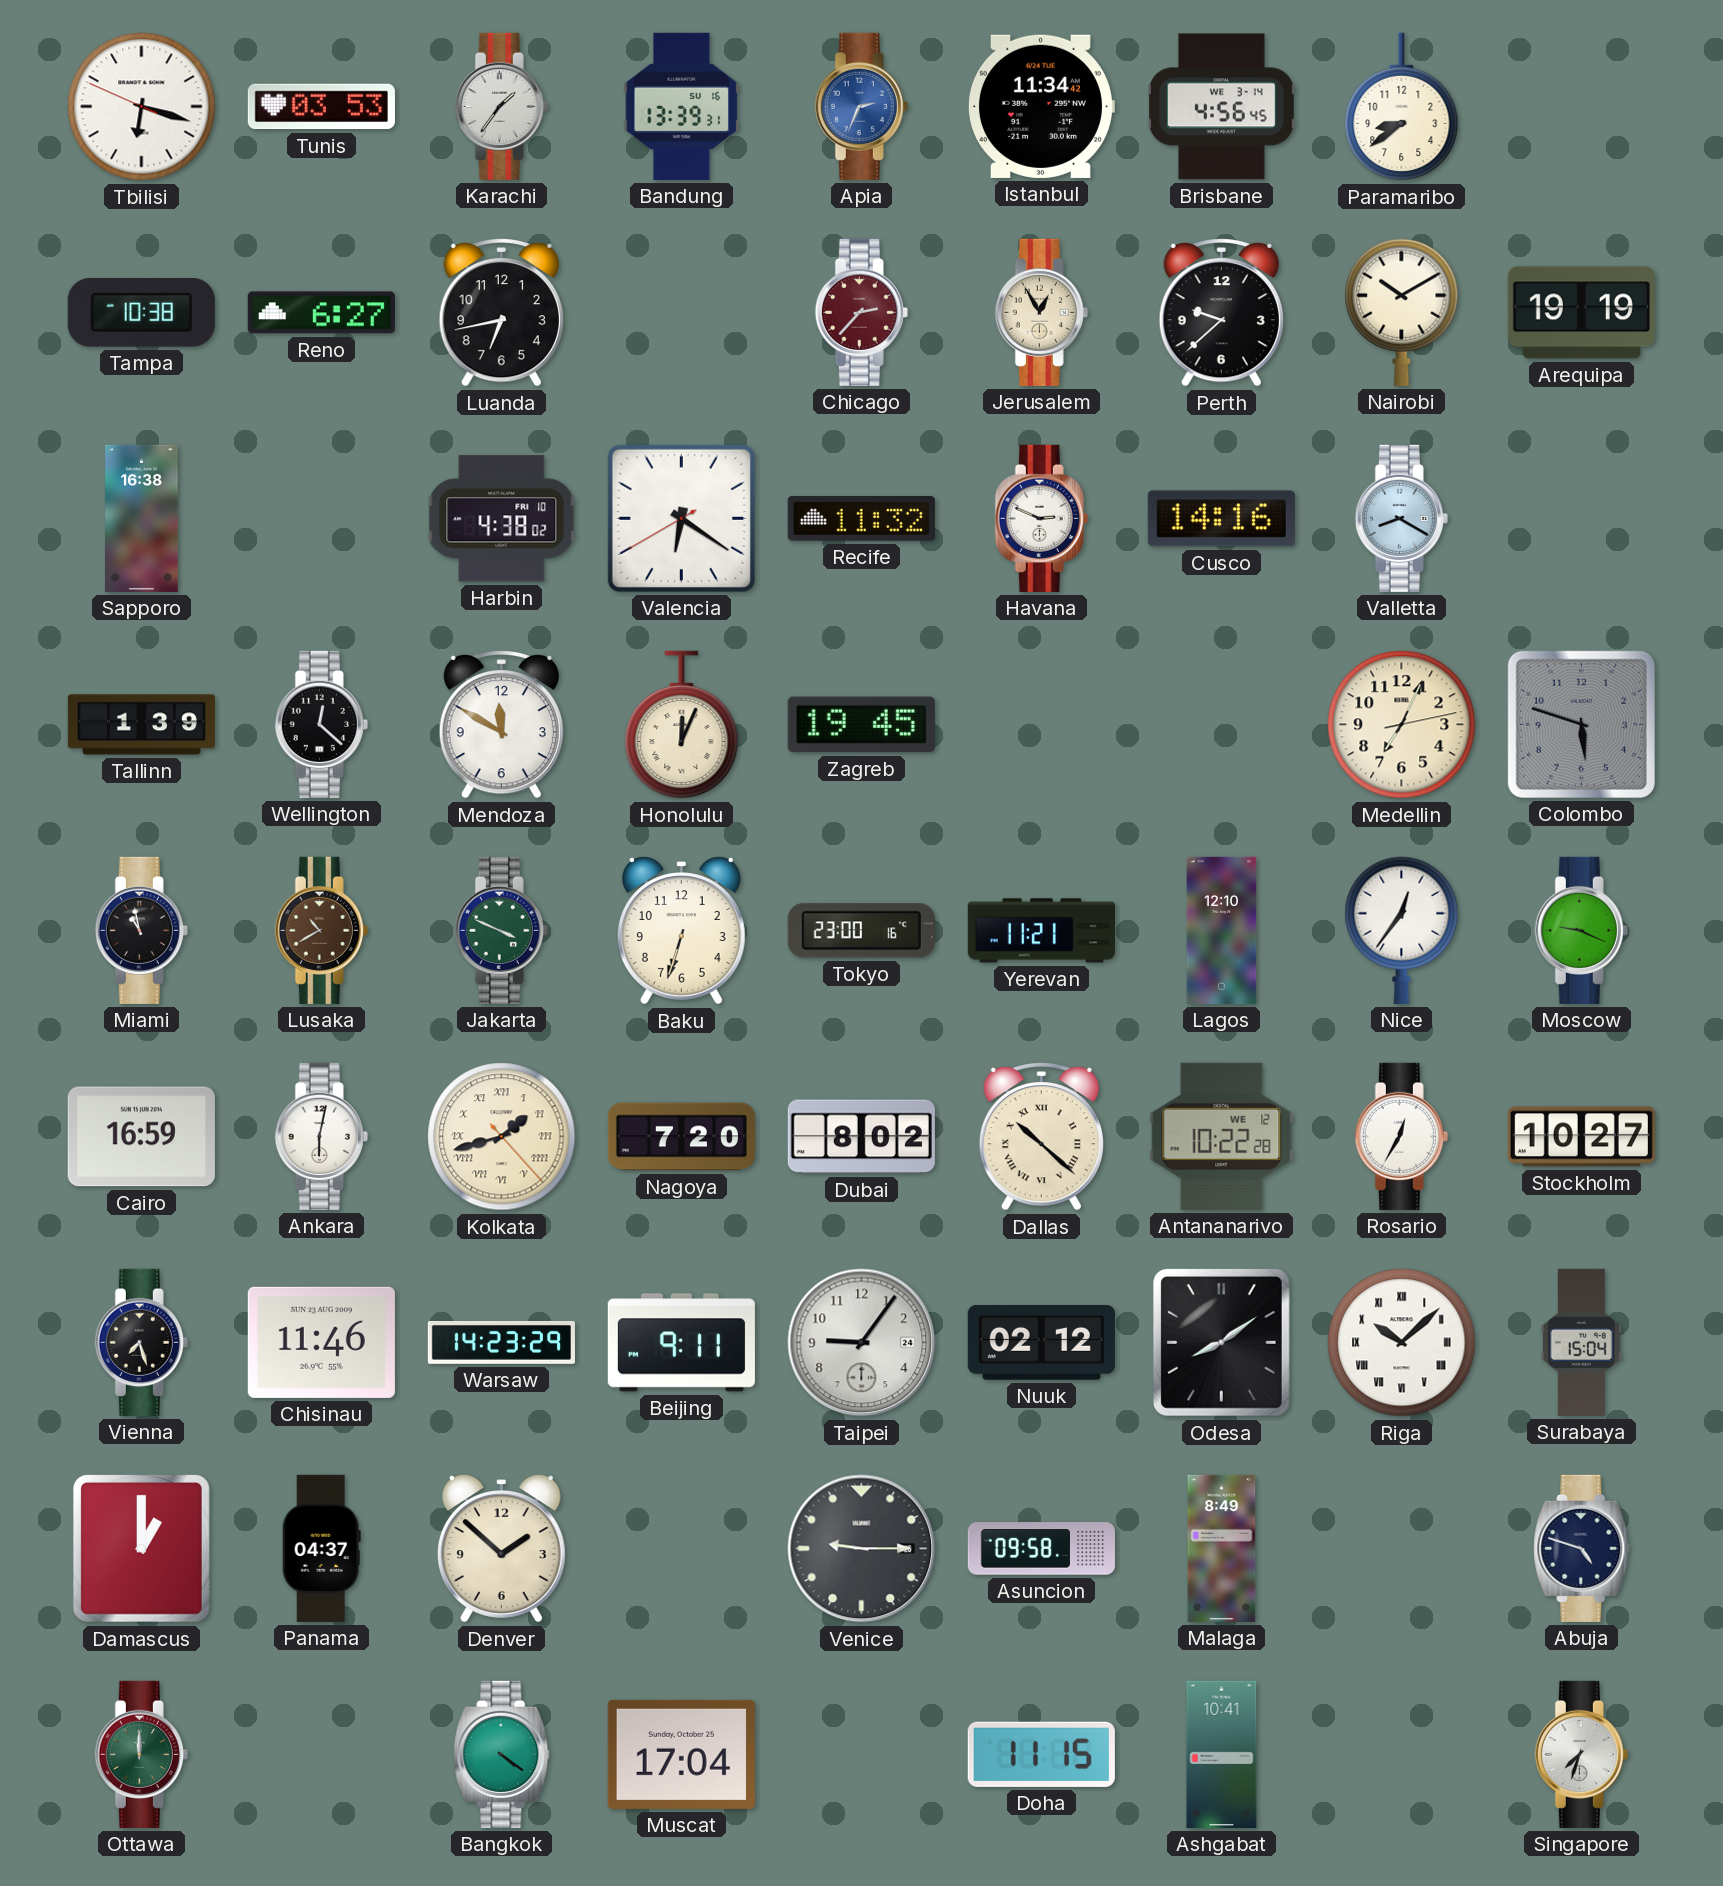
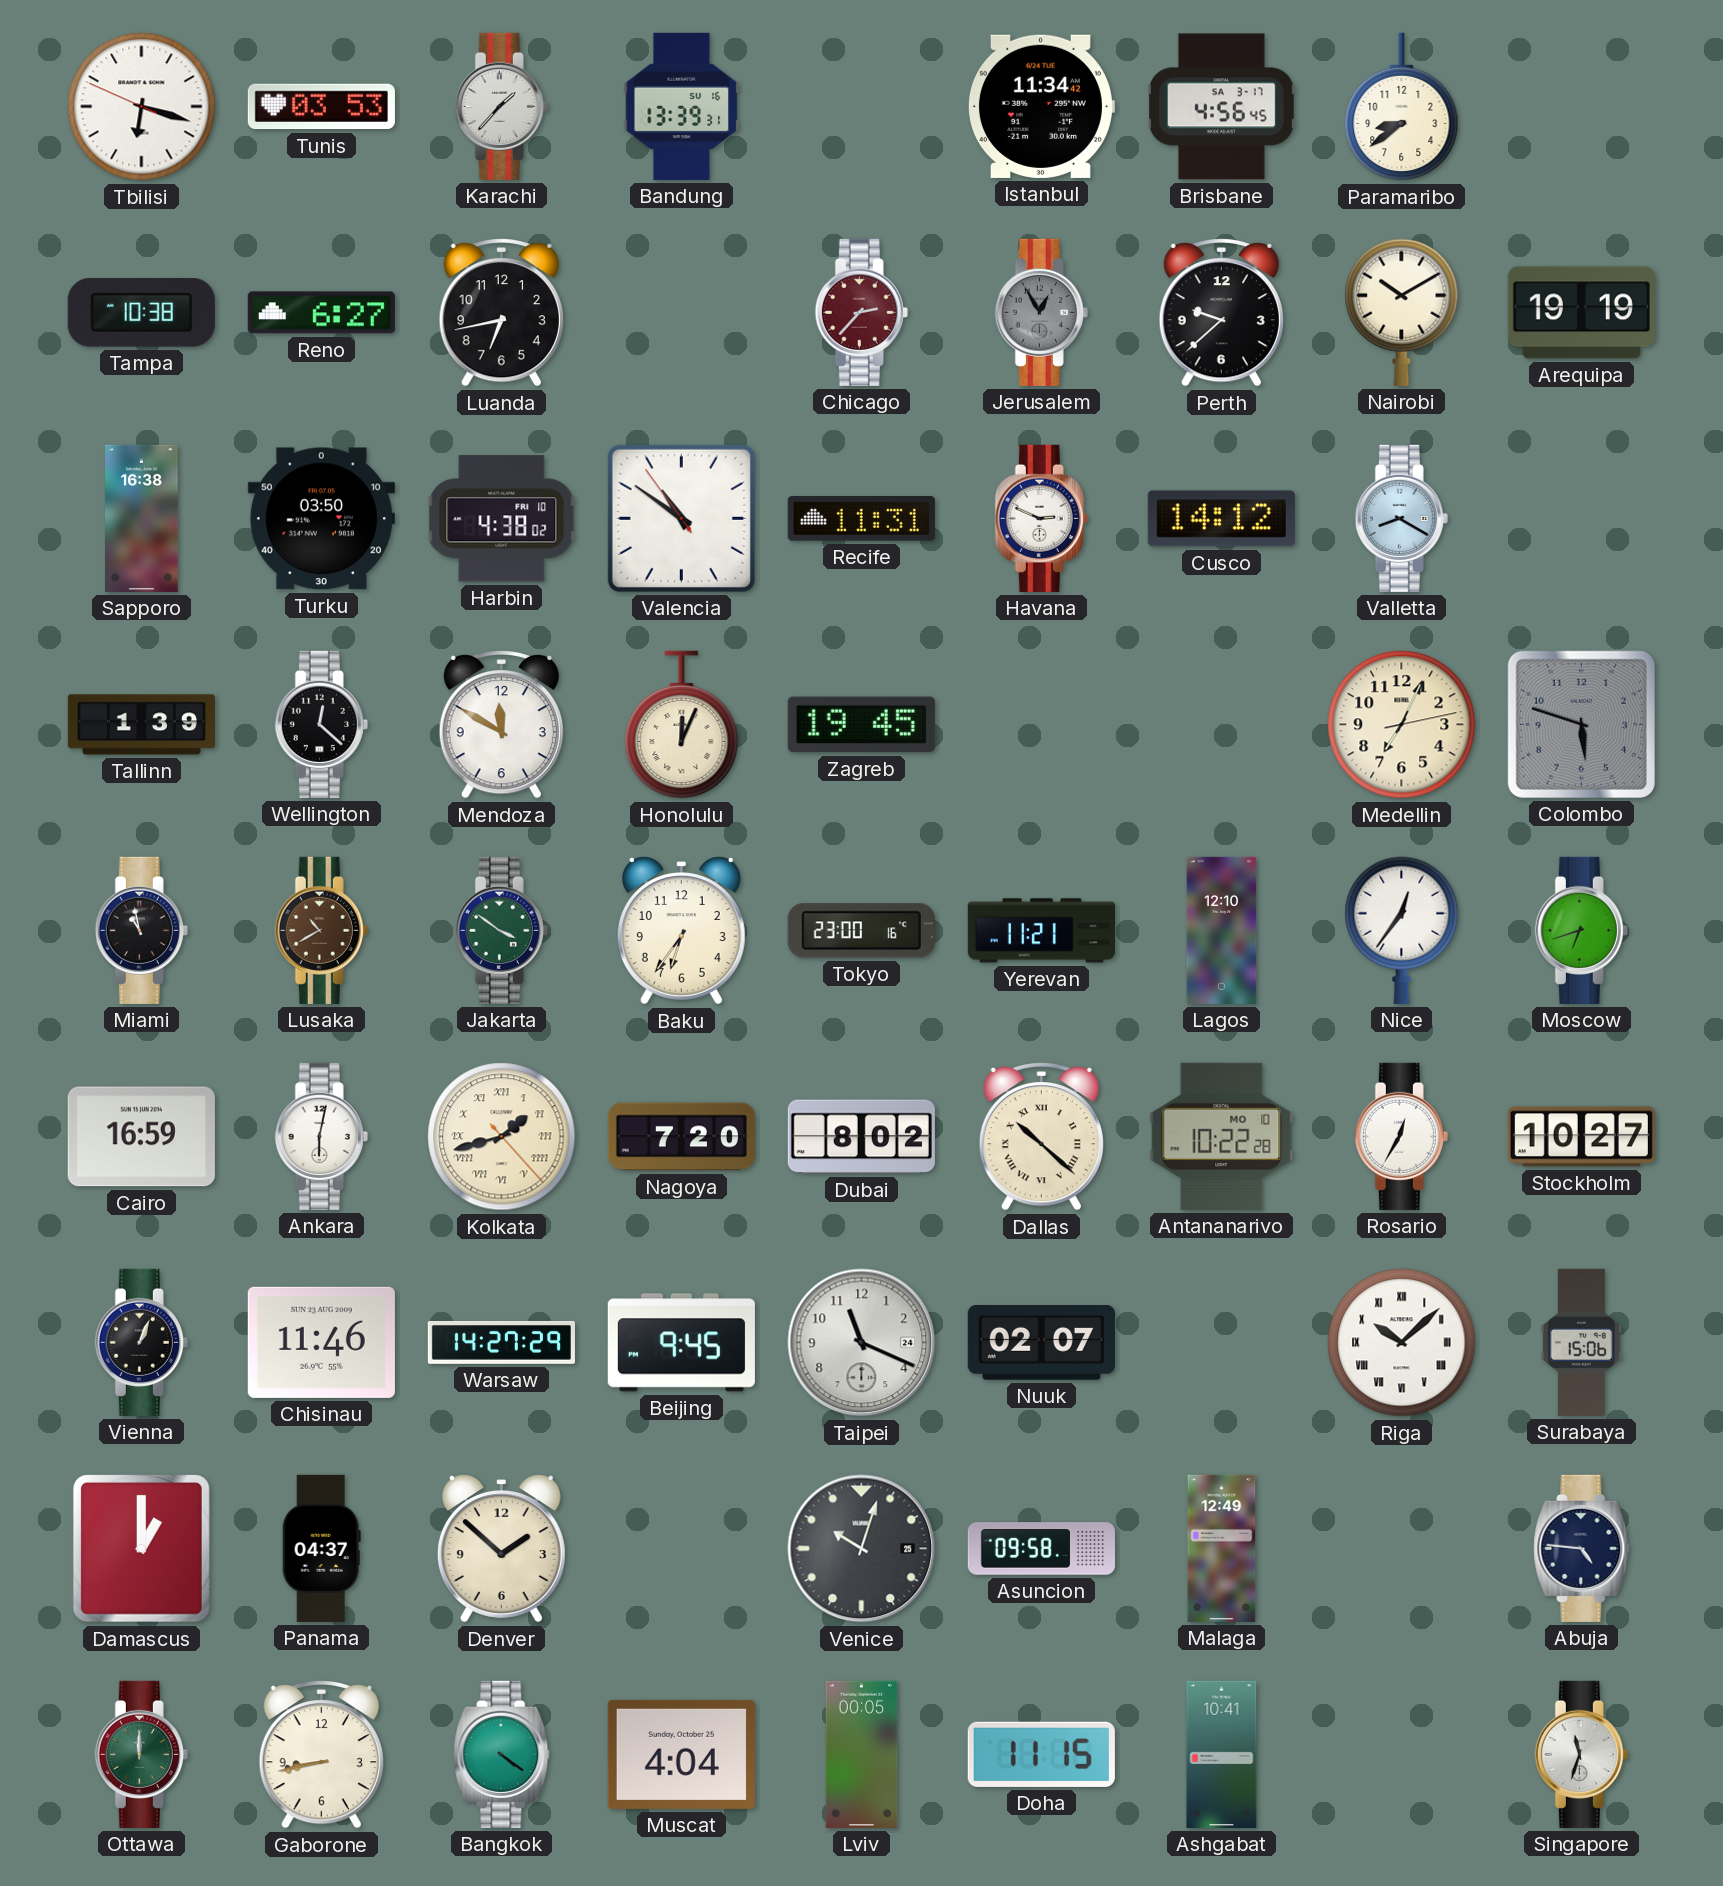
Karachi: 1:36 -> 1:37
Apia: 2:34 -> none
Brisbane date: WE 3-14 -> SA 3-17
Jerusalem dial: cream -> grey
Turku: none -> 03:50
Valencia: 6:20 -> 10:50
Recife: 11:32 -> 11:31
Cusco: 14:16 -> 14:12
Jakarta: 3:49 -> 3:51
Baku: 6:33 -> 6:36
Moscow: 9:19 -> 6:42
Antananarivo date: WE 12 -> MO 10
Vienna: 7:27 -> 1:04
Warsaw: 14:23 -> 14:27
Beijing: 9:11 -> 9:45
Taipei: 9:06 -> 11:19
Nuuk: 02:12 -> 02:07
Odesa: 8:09 -> none
Surabaya: 15:04 -> 15:06
Venice: 9:15 -> 10:03
Malaga: 8:49 -> 12:49
Abuja: 4:48 -> 4:46
Gaborone: none -> 8:43
Muscat: 17:04 -> 4:04
Lviv: none -> 00:05
Singapore: 7:33 -> 11:33
